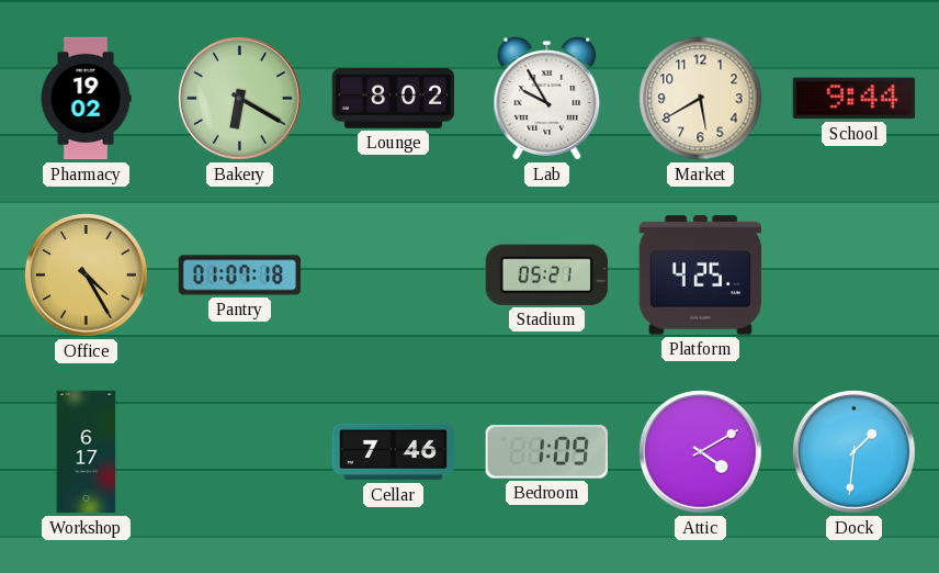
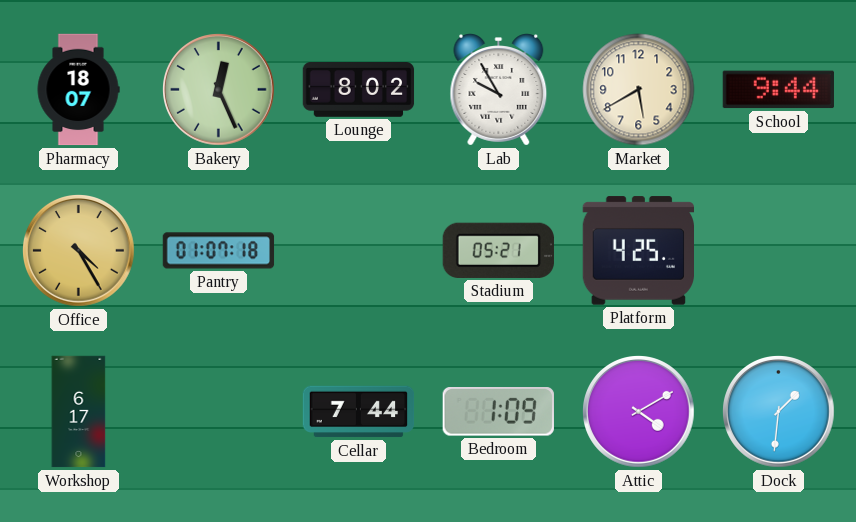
Pharmacy: 19:02 -> 18:07
Bakery: 6:20 -> 12:26
Cellar: 7:46 -> 7:44
